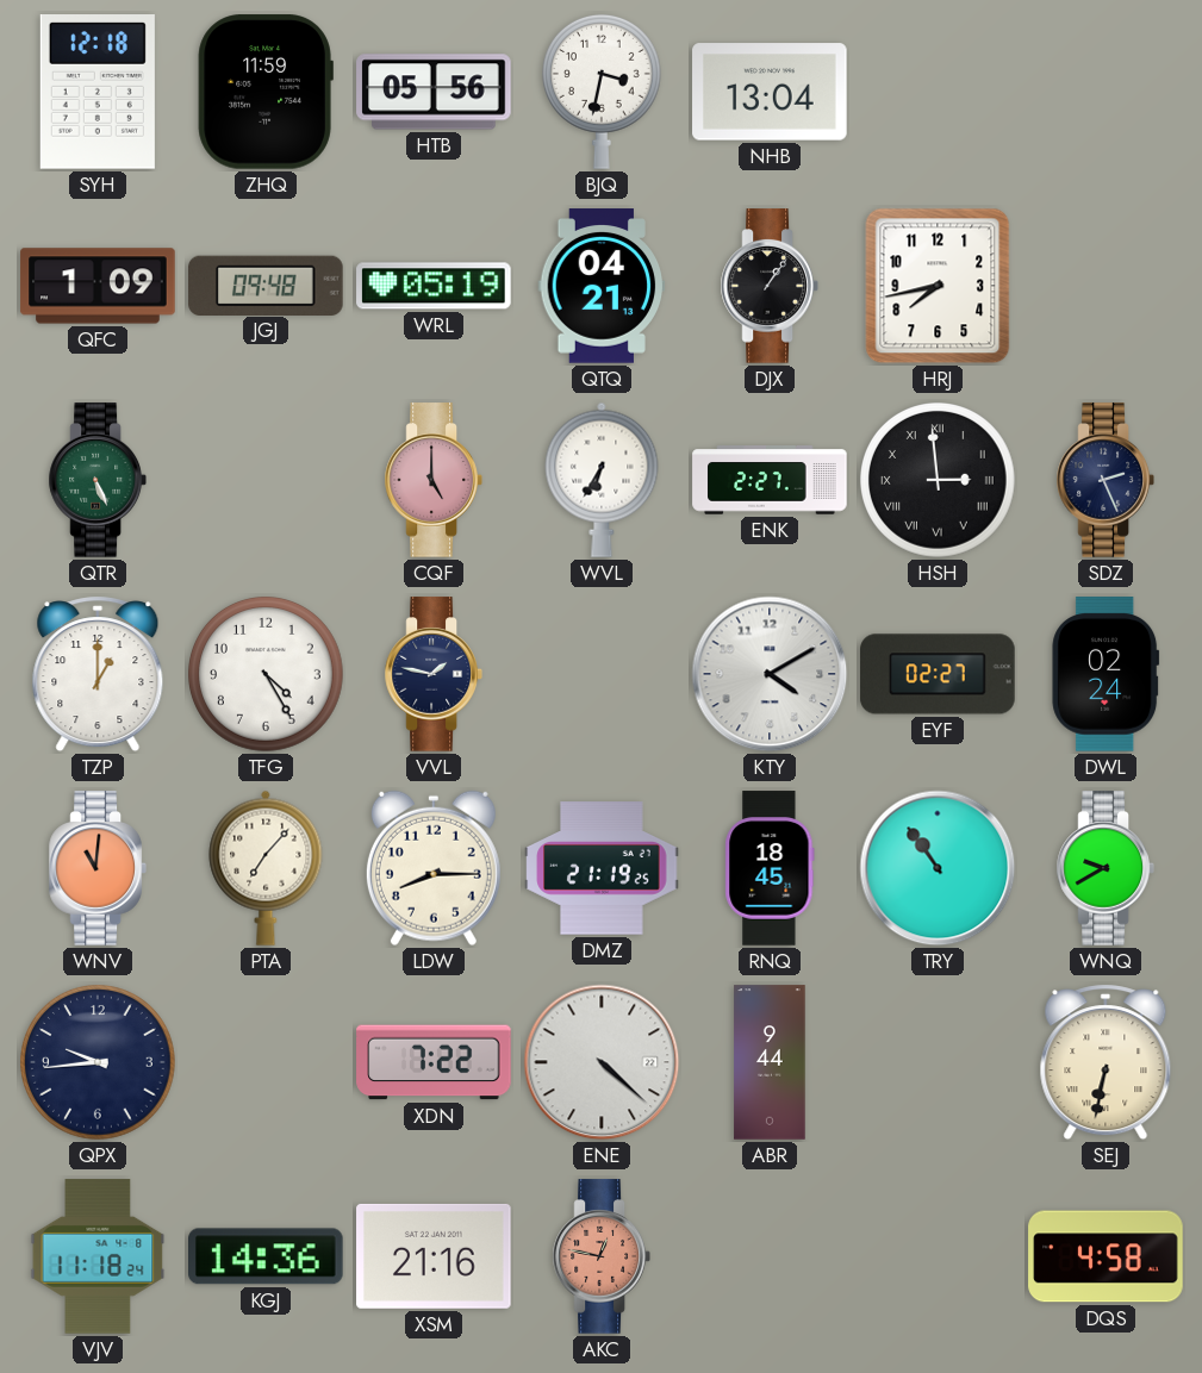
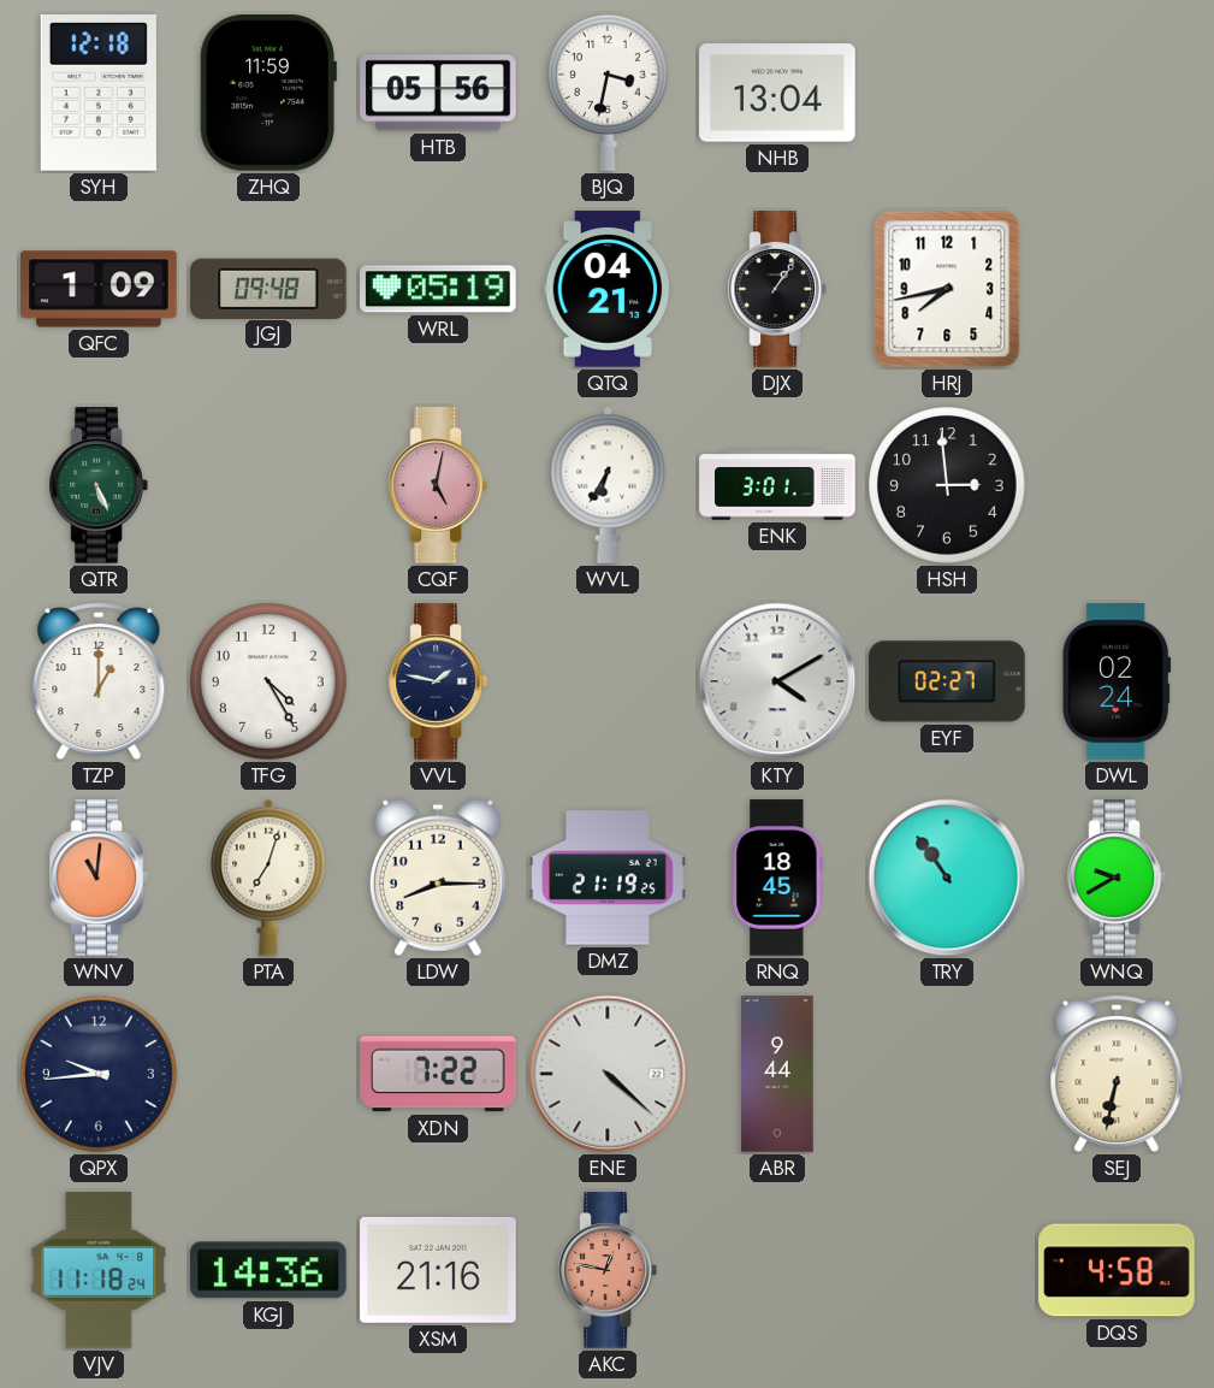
CQF: 5:00 -> 5:02
ENK: 2:27 -> 3:01
HSH numerals: Roman -> Arabic
SDZ: 2:26 -> none
PTA: 7:07 -> 7:03
